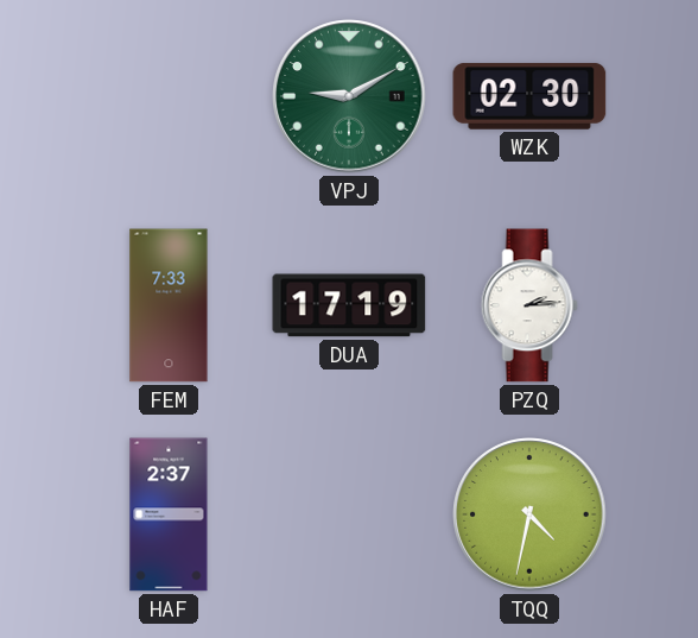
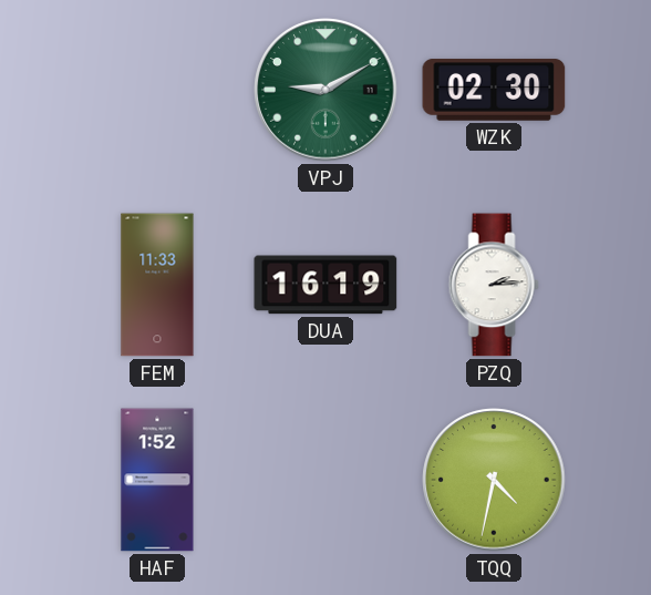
FEM: 7:33 -> 11:33
DUA: 17:19 -> 16:19
HAF: 2:37 -> 1:52
